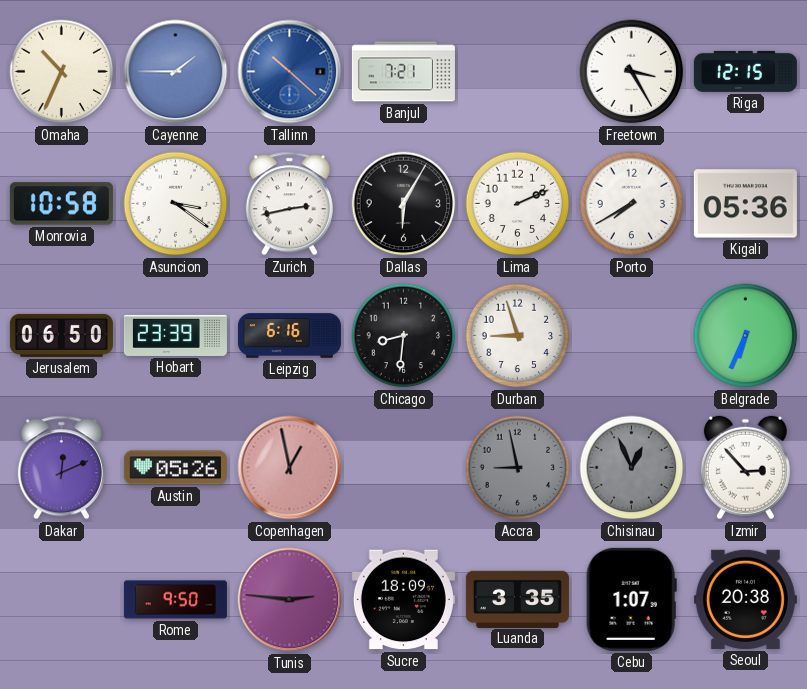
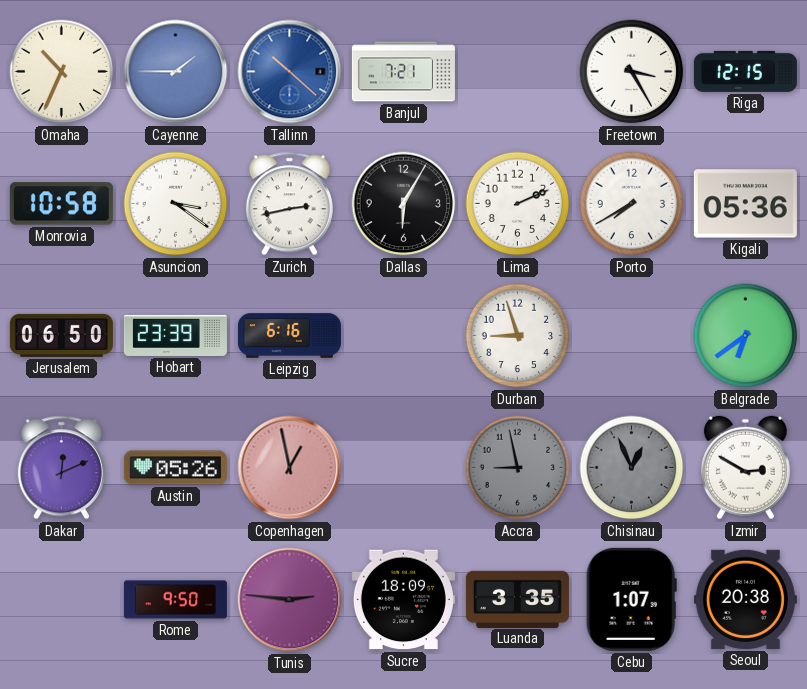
Chicago: 8:31 -> none
Belgrade: 6:34 -> 6:39
Izmir: 2:53 -> 2:50
